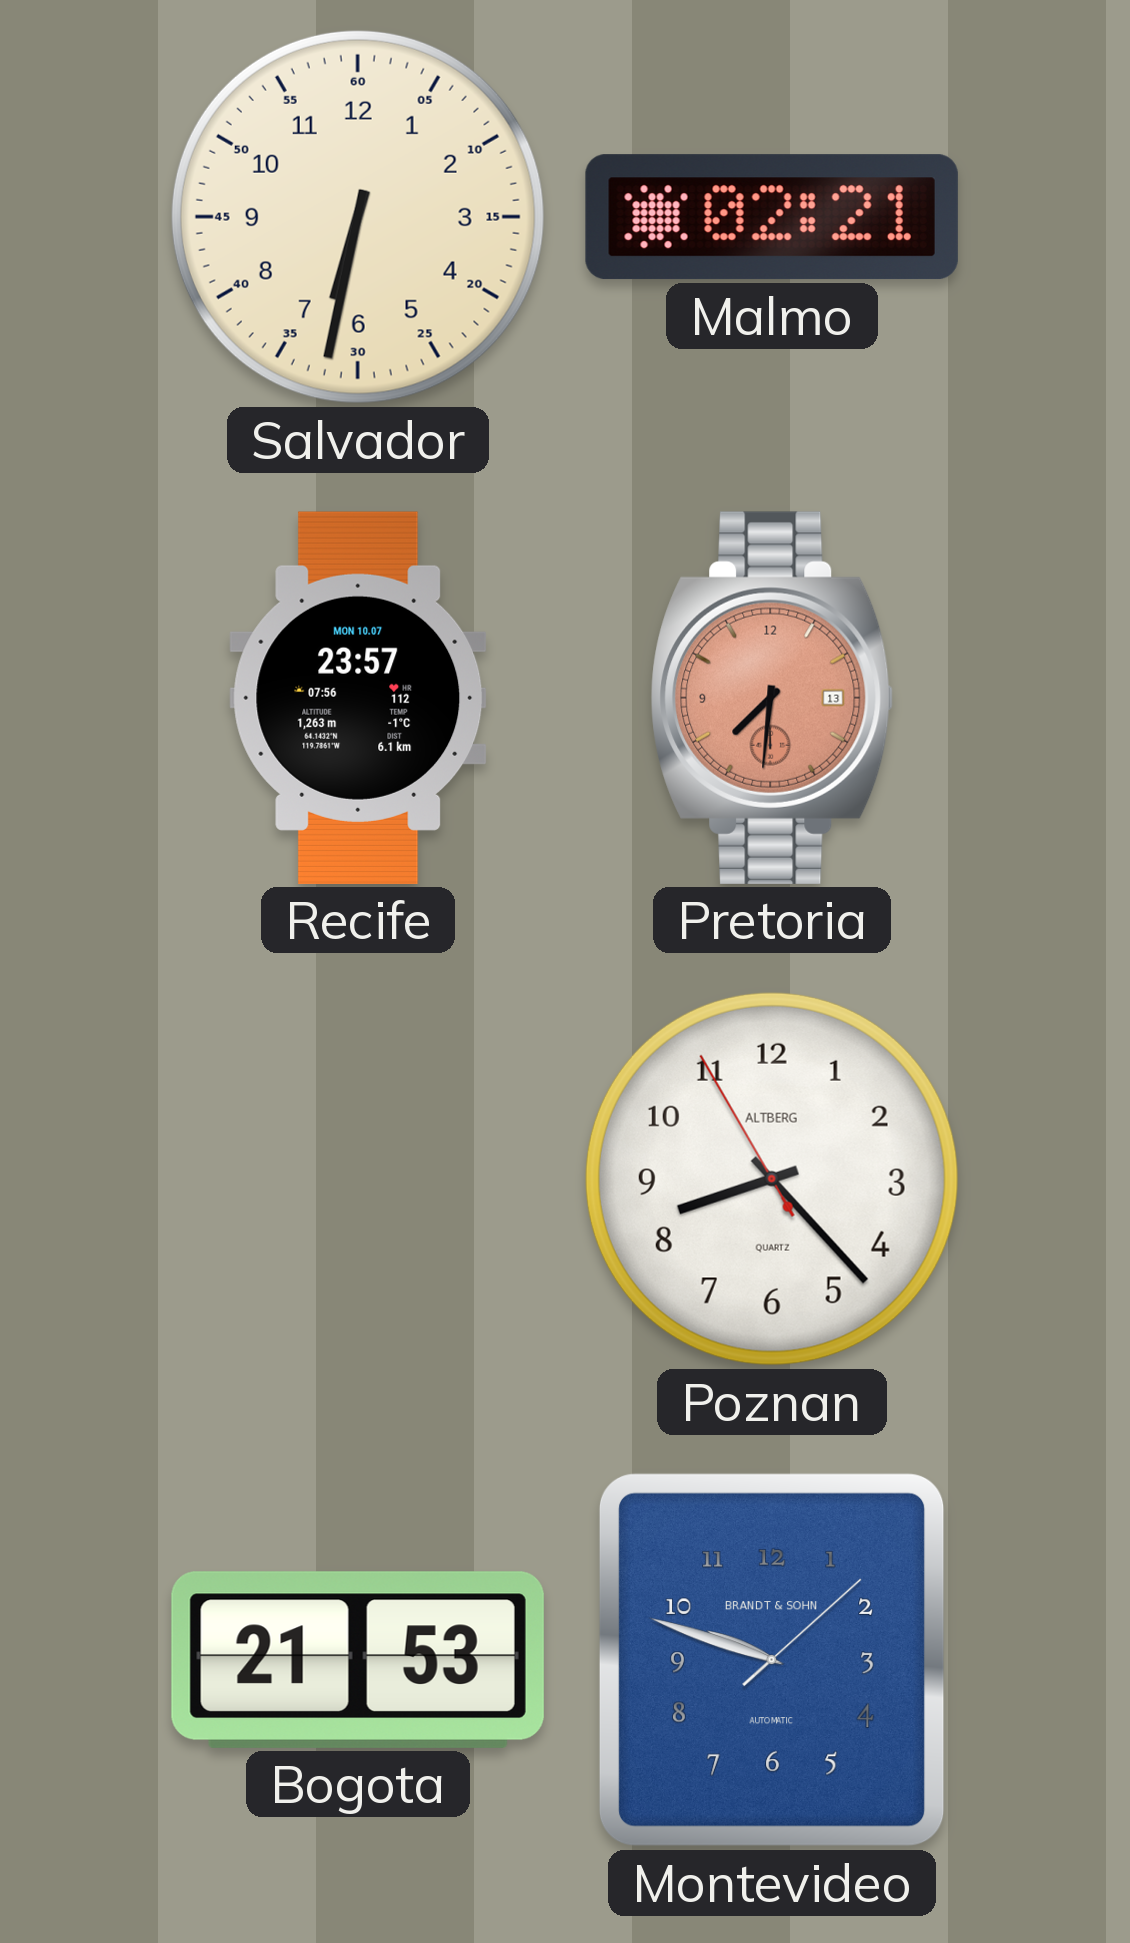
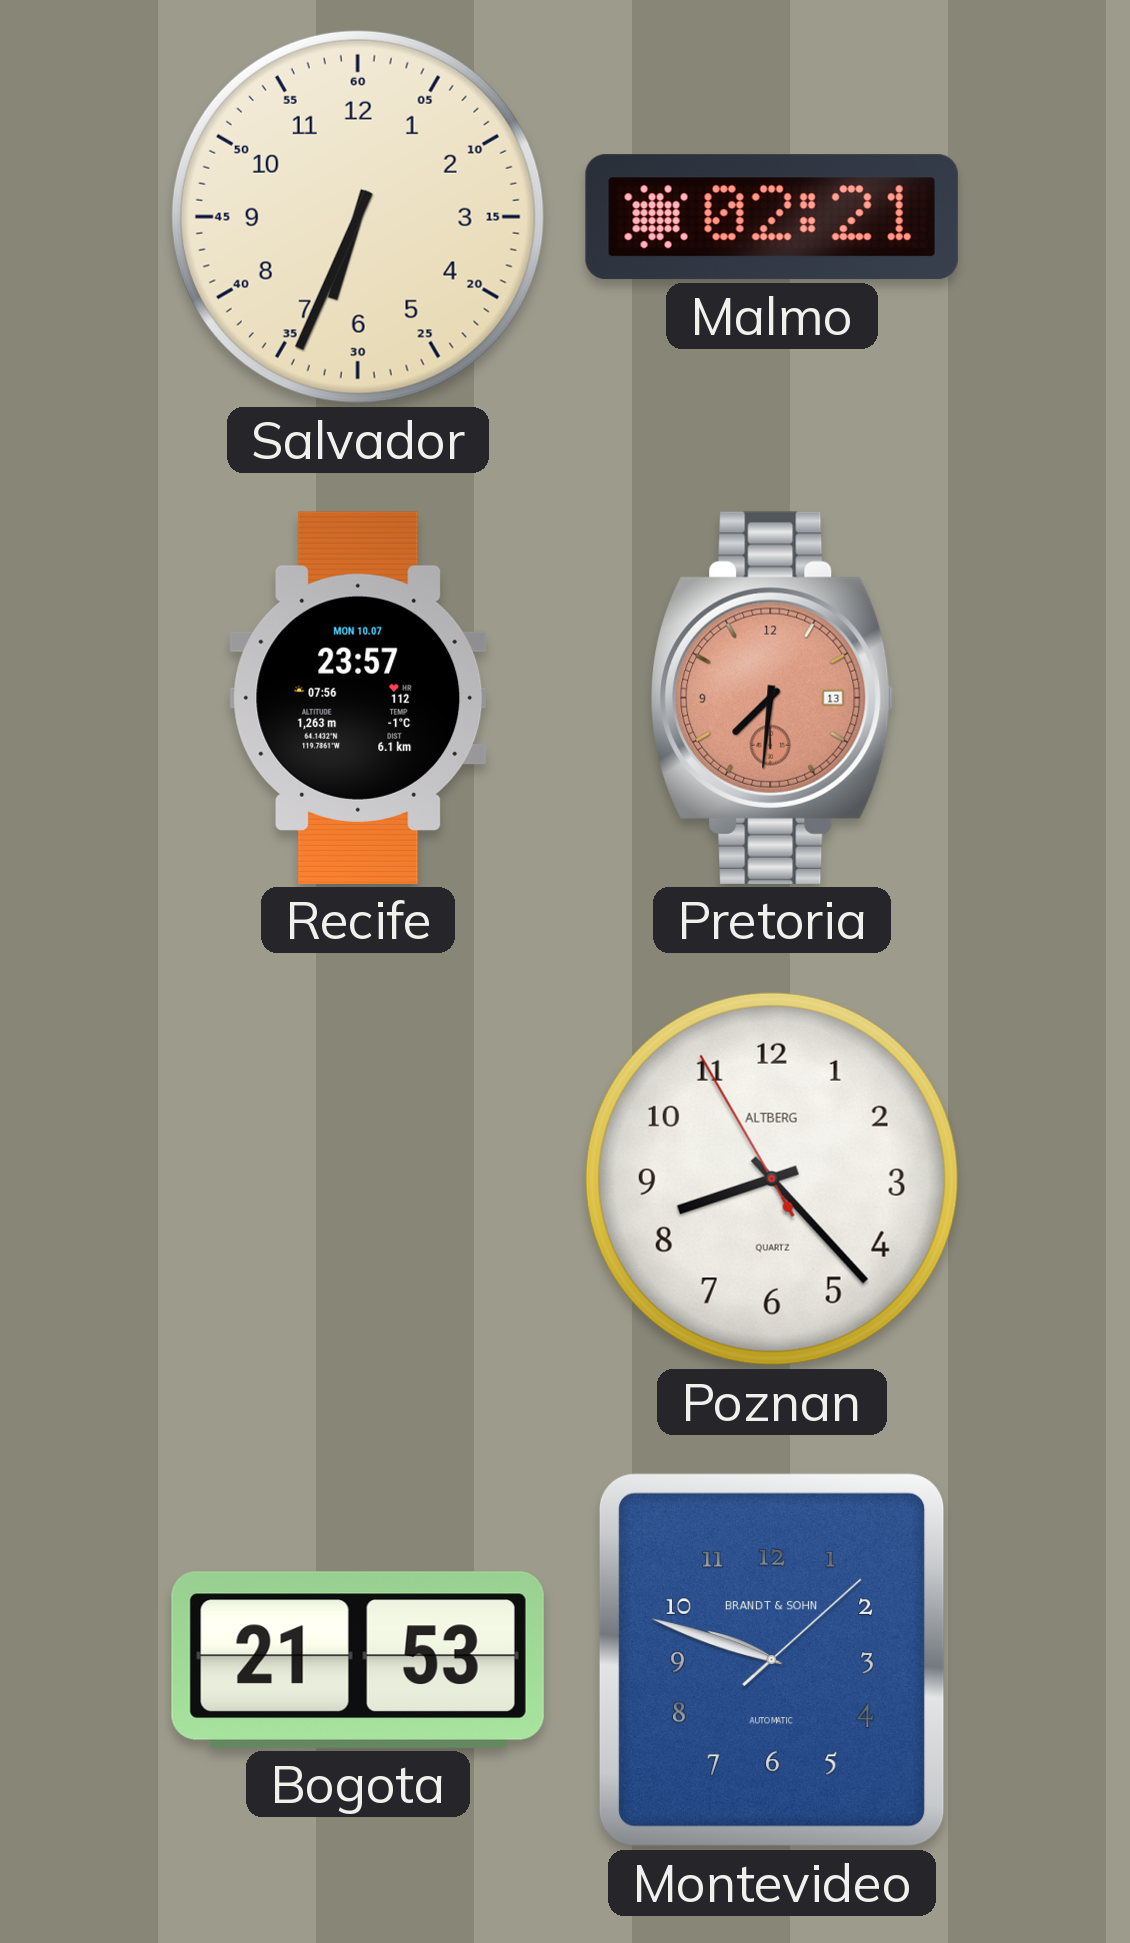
Salvador: 6:32 -> 6:34
